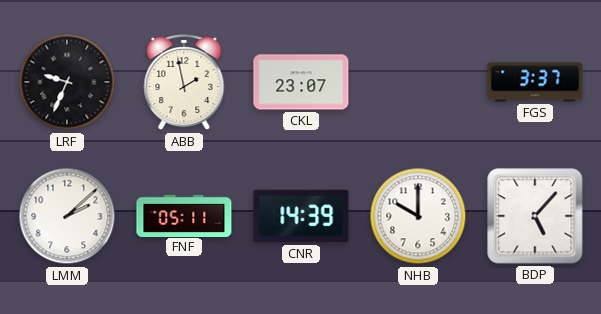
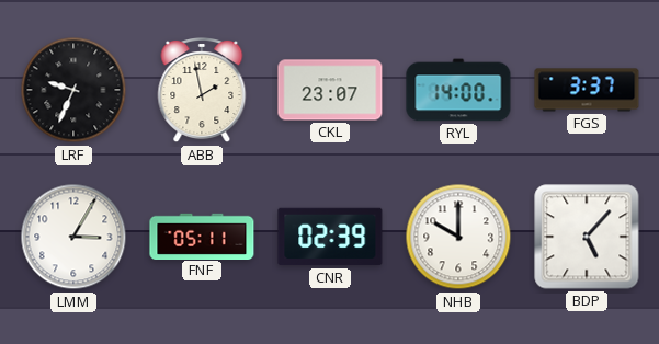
RYL: none -> 14:00
LMM: 2:08 -> 3:05
CNR: 14:39 -> 02:39
